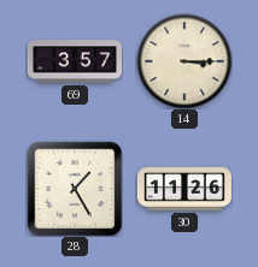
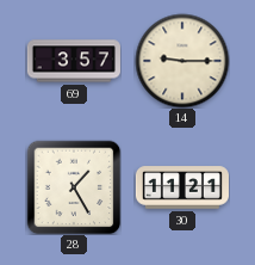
14: 3:15 -> 9:15
30: 11:26 -> 11:21
